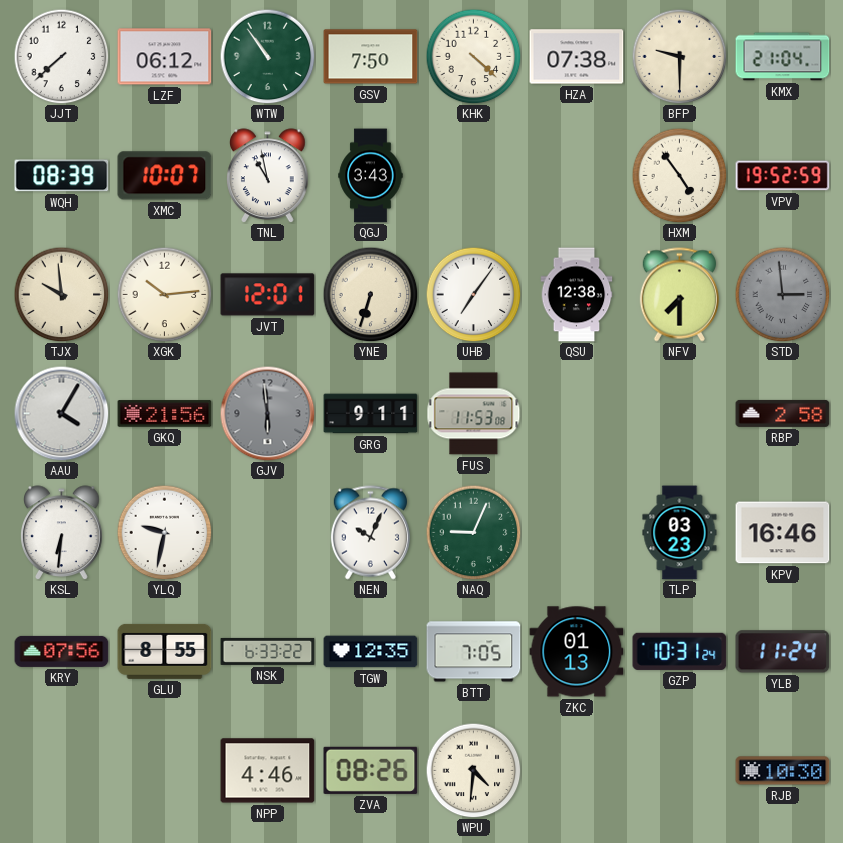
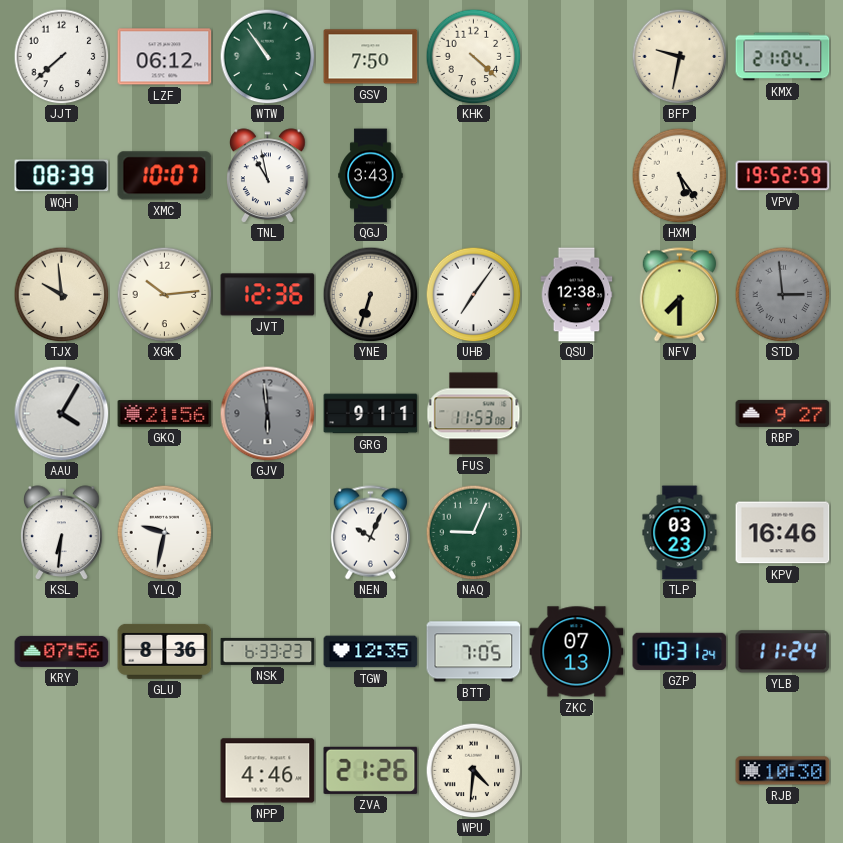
HZA: 07:38 -> none
BFP: 9:30 -> 9:32
HXM: 4:54 -> 5:24
JVT: 12:01 -> 12:36
RBP: 2:58 -> 9:27
GLU: 8:55 -> 8:36
NSK: 6:33:22 -> 6:33:23
ZKC: 01:13 -> 07:13
ZVA: 08:26 -> 21:26
